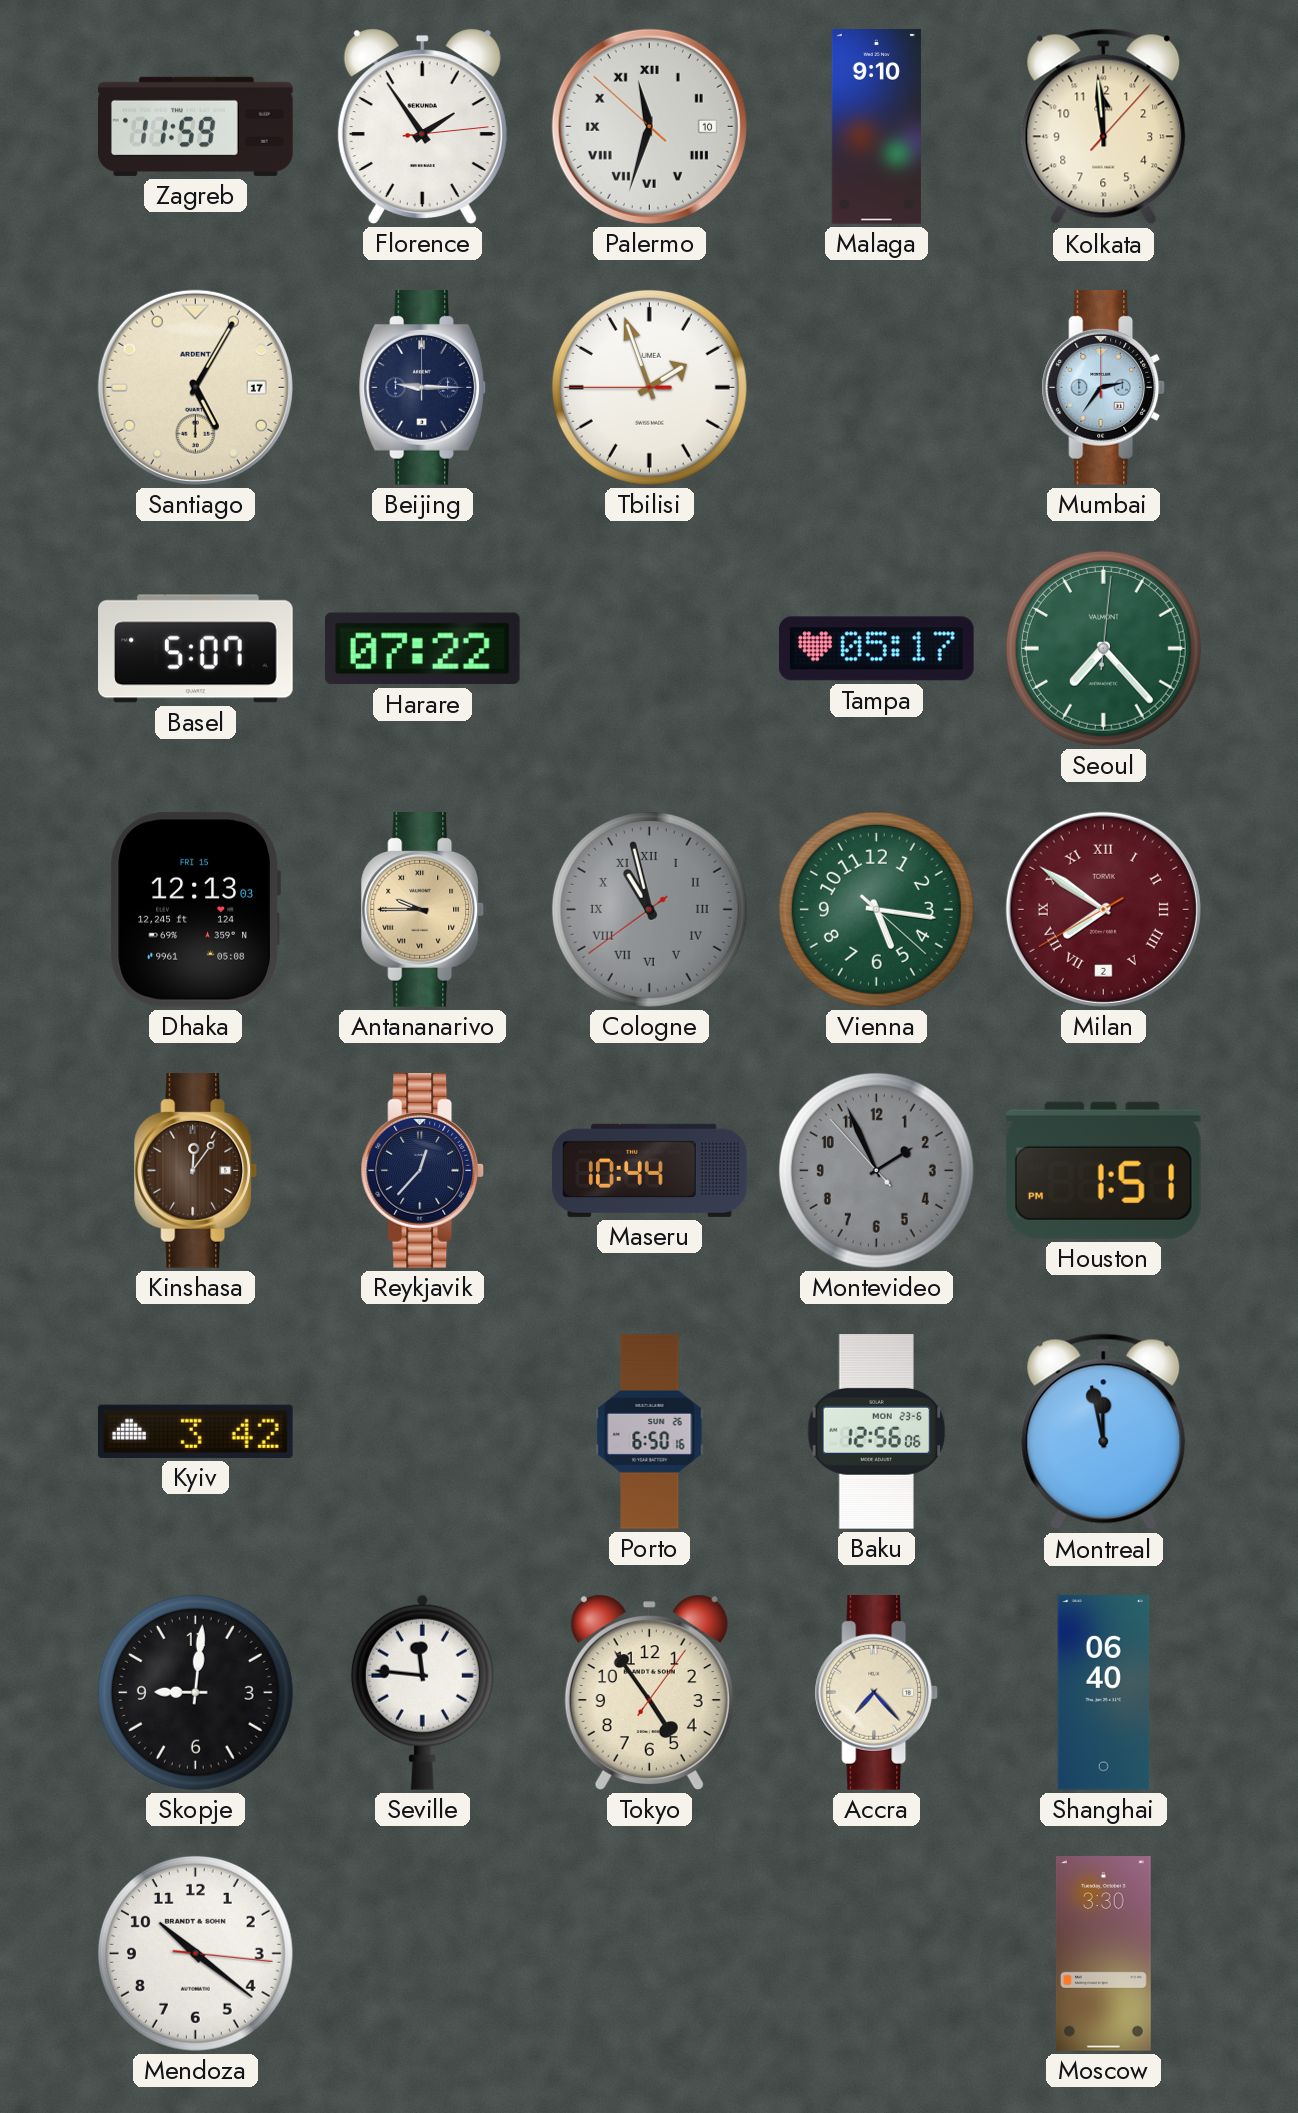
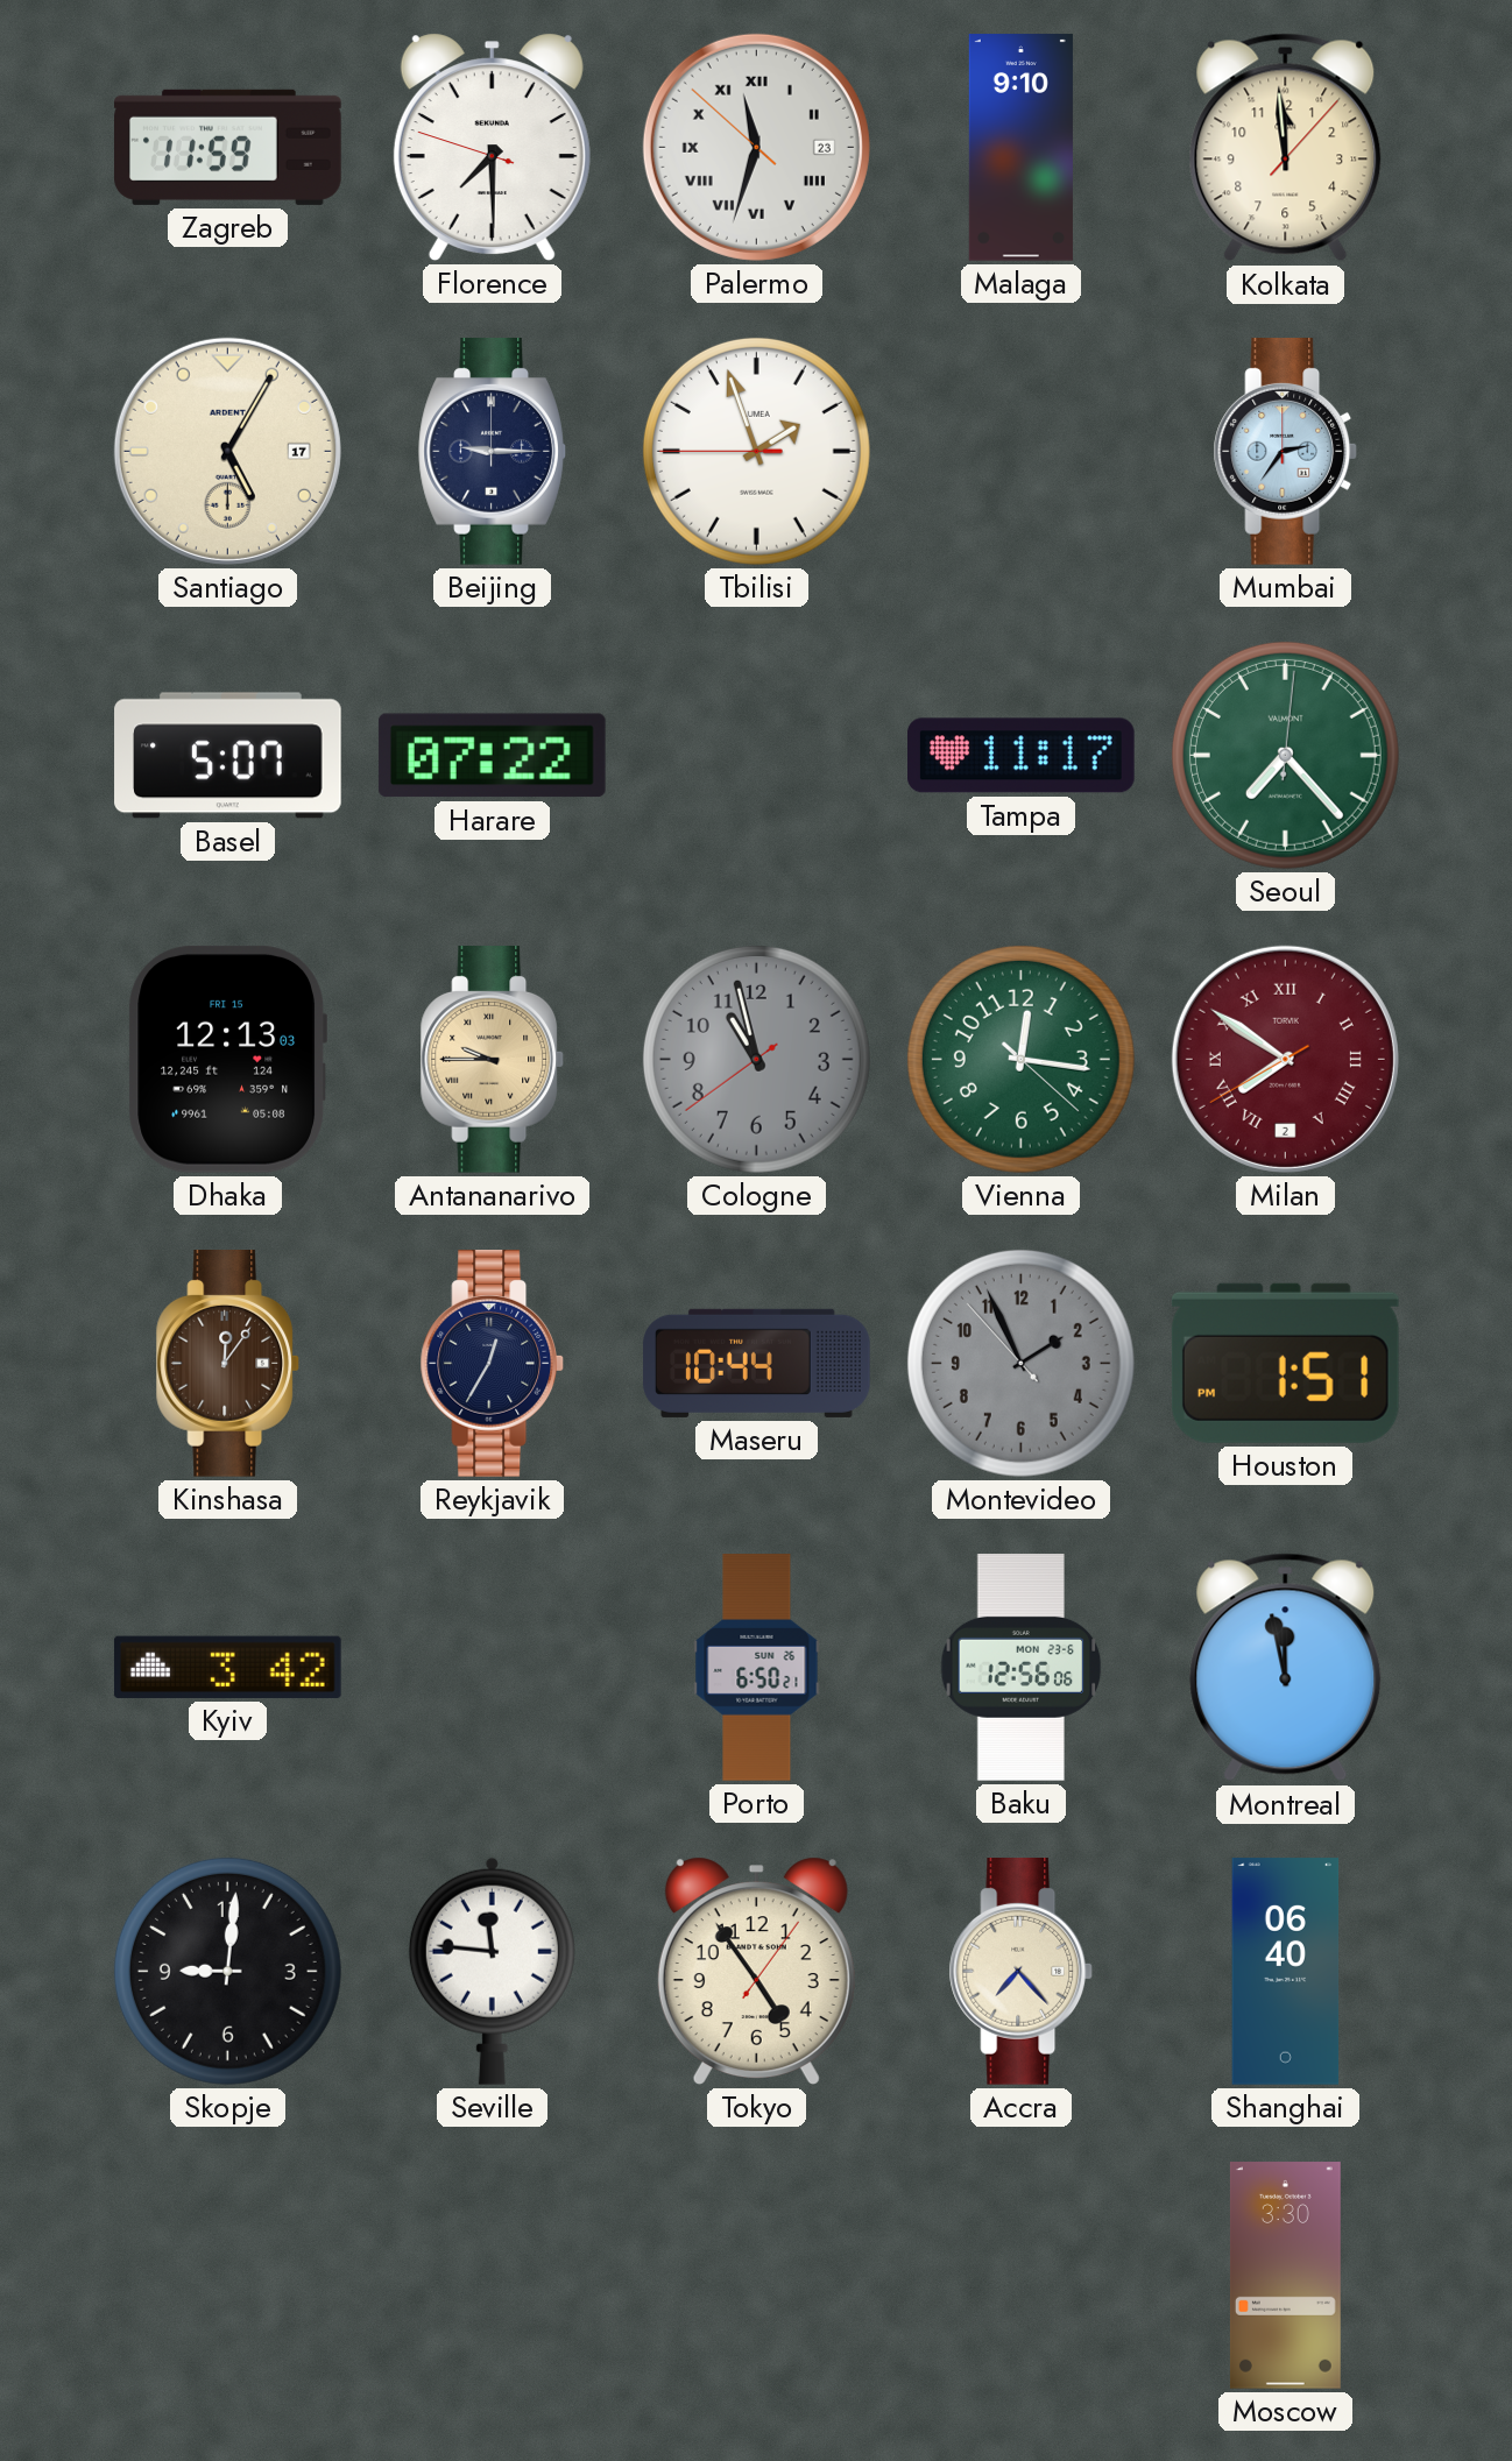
Florence: 1:54 -> 7:29
Palermo date: 10 -> 23
Tampa: 05:17 -> 11:17
Cologne numerals: Roman -> Arabic
Vienna: 5:16 -> 12:16
Reykjavik: 12:37 -> 12:35
Porto: 6:50:16 -> 6:50:21
Mendoza: 10:21 -> none
